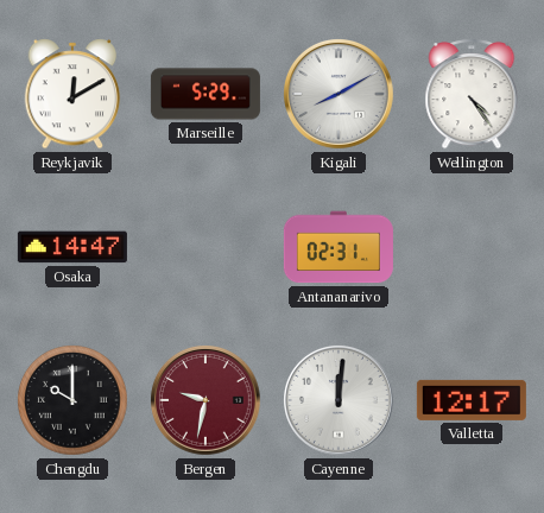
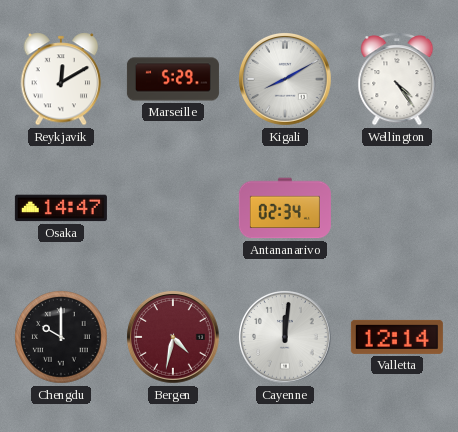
Antananarivo: 02:31 -> 02:34
Bergen: 9:32 -> 4:32
Valletta: 12:17 -> 12:14
